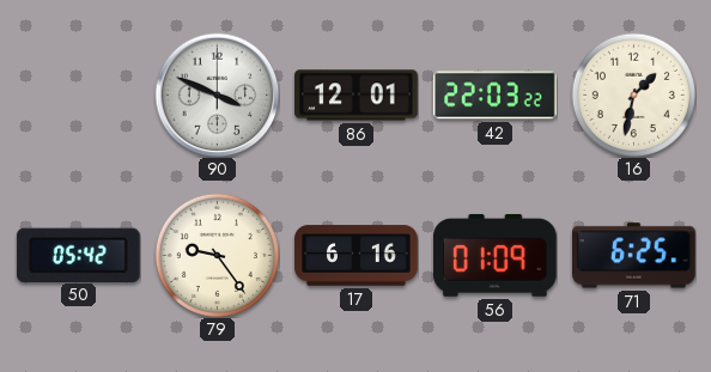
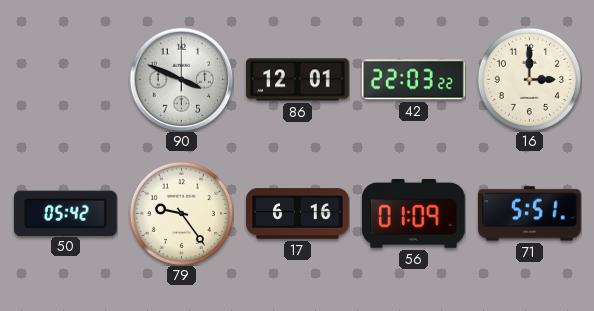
16: 1:32 -> 3:00
71: 6:25 -> 5:51
